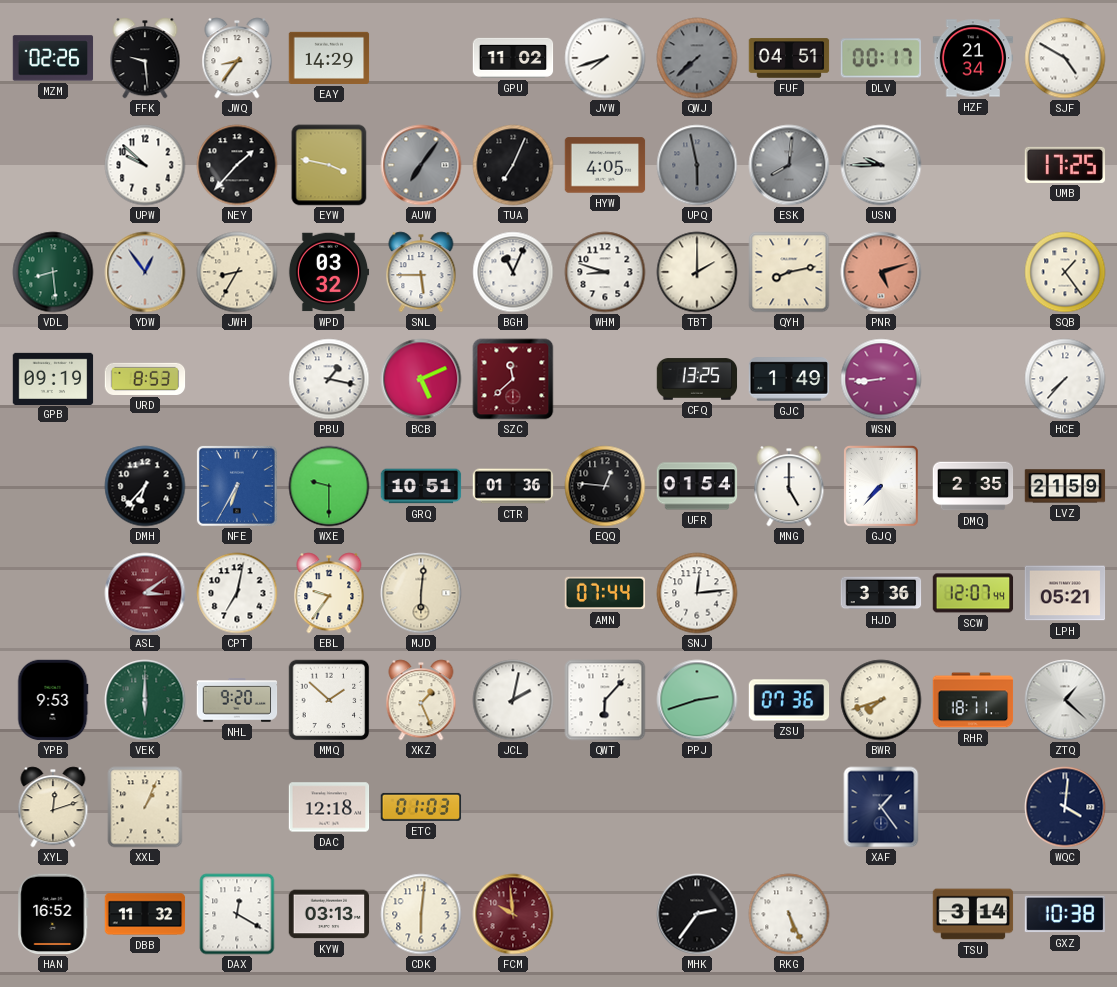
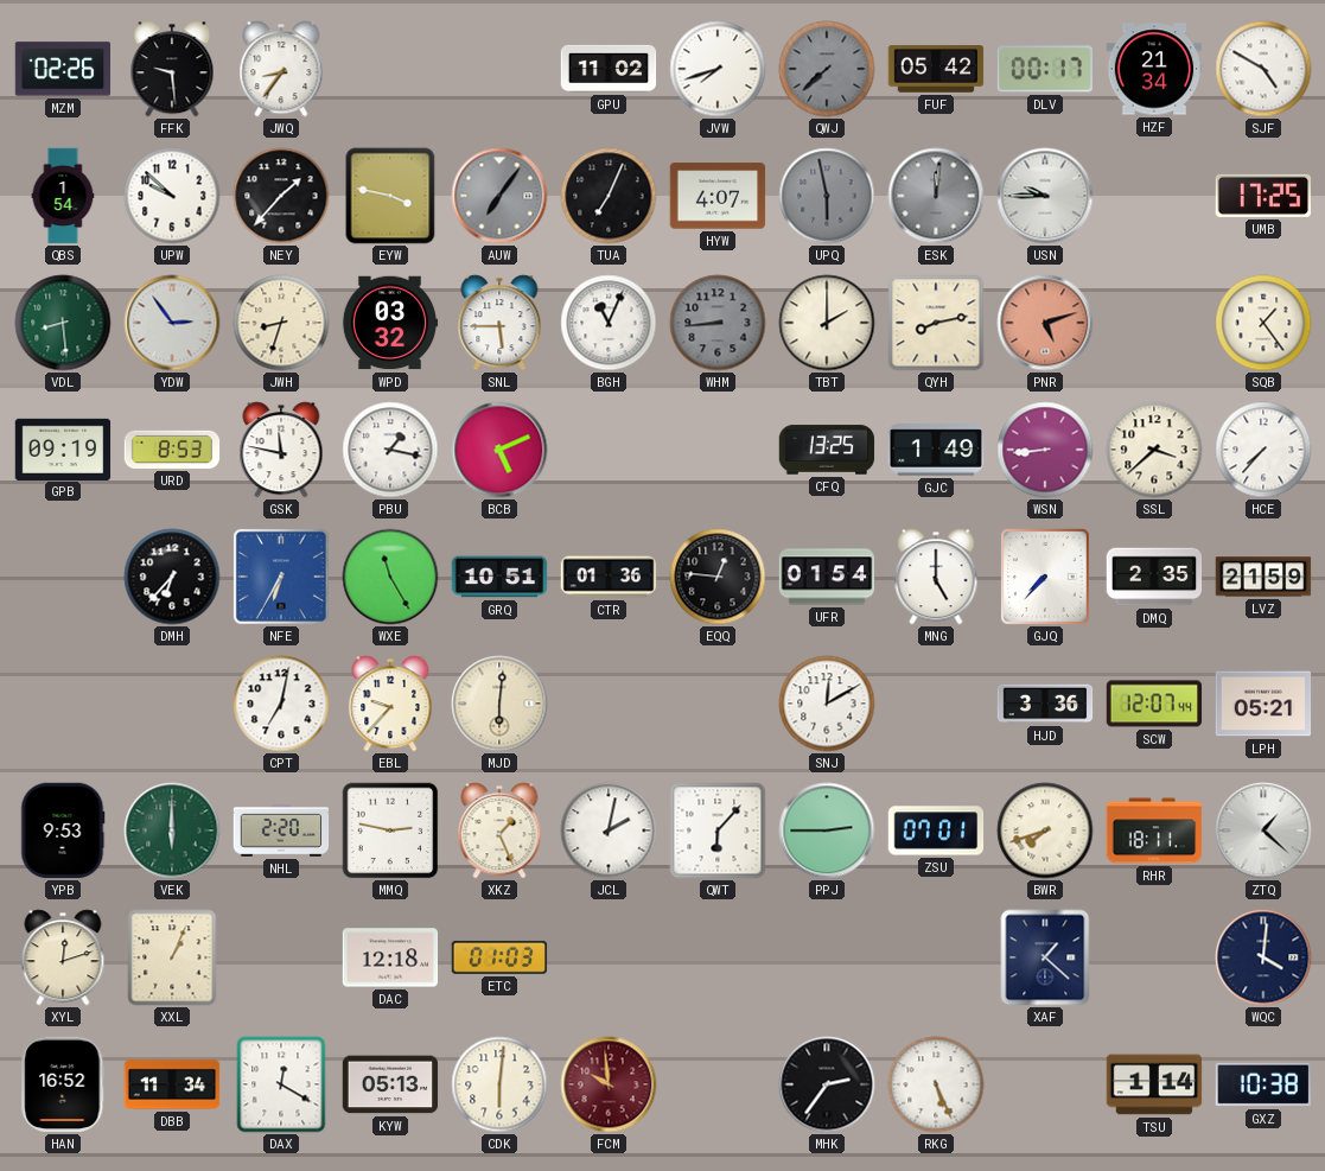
EAY: 14:29 -> none
FUF: 04:51 -> 05:42
QBS: none -> 1:54
HYW: 4:05 -> 4:07
ESK: 8:01 -> 12:01
YDW: 12:54 -> 2:54
JWH: 8:35 -> 8:33
WHM: 8:48 -> 8:44
WHM dial: white -> grey
GSK: none -> 11:47
SZC: 11:38 -> none
SSL: none -> 3:38
WXE: 9:30 -> 11:25
ASL: 3:09 -> none
EBL: 9:36 -> 9:37
AMN: 07:44 -> none
SNJ: 12:14 -> 12:10
NHL: 9:20 -> 2:20
MMQ: 1:52 -> 2:47
PPJ: 2:42 -> 2:45
ZSU: 07:36 -> 07:01
XAF: 1:24 -> 1:22
DBB: 11:32 -> 11:34
KYW: 03:13 -> 05:13
TSU: 3:14 -> 1:14
